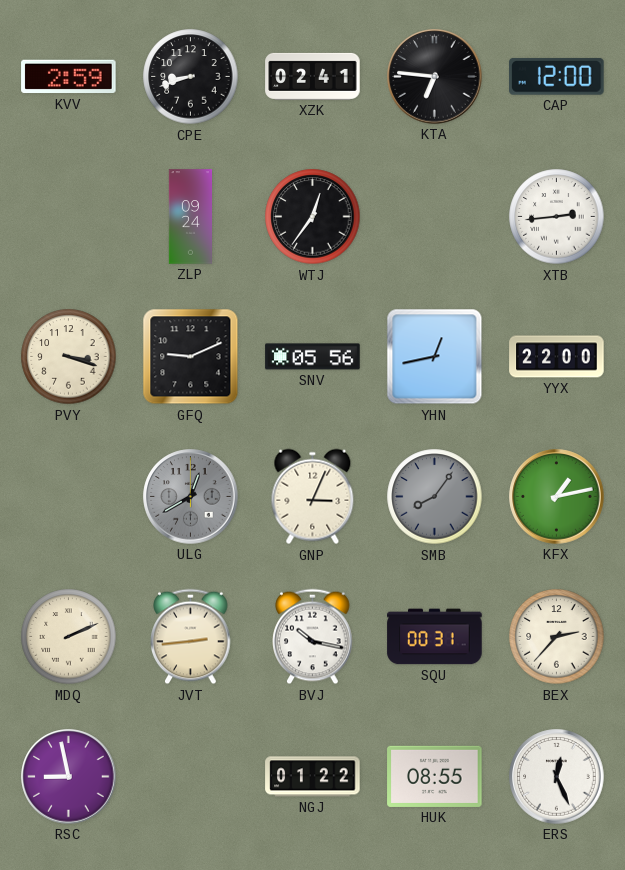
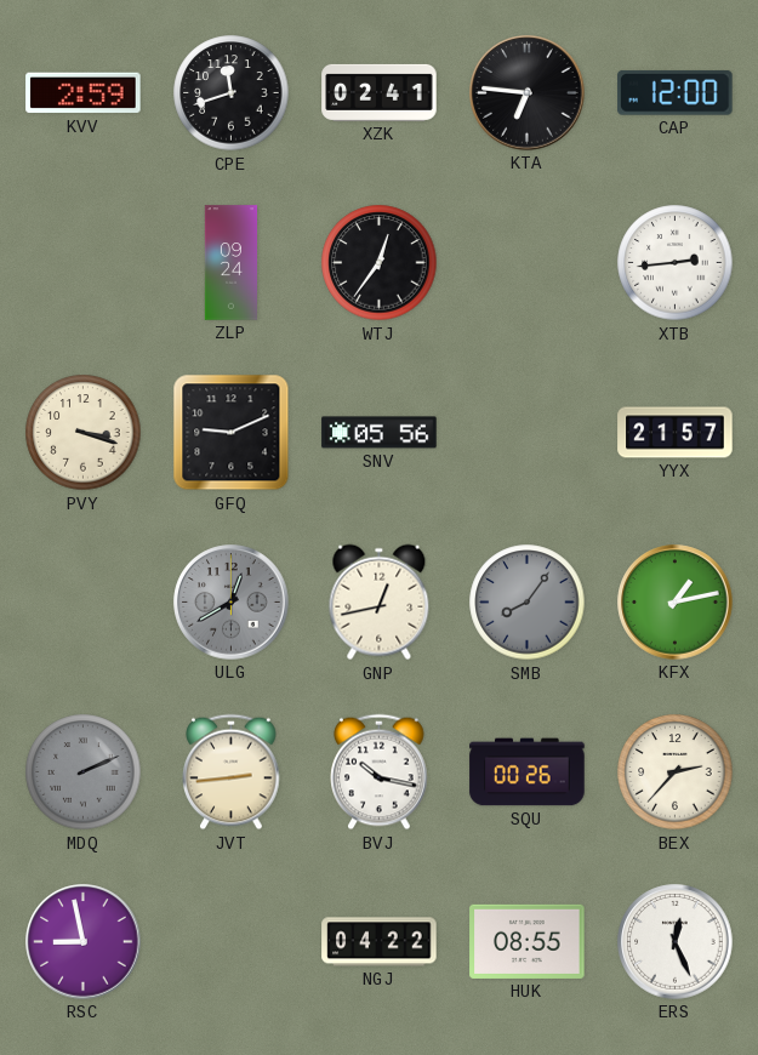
CPE: 8:42 -> 11:42
YHN: 12:43 -> none
YYX: 22:00 -> 21:57
GNP: 3:04 -> 12:43
MDQ dial: cream -> grey
SQU: 00:31 -> 00:26
NGJ: 01:22 -> 04:22
